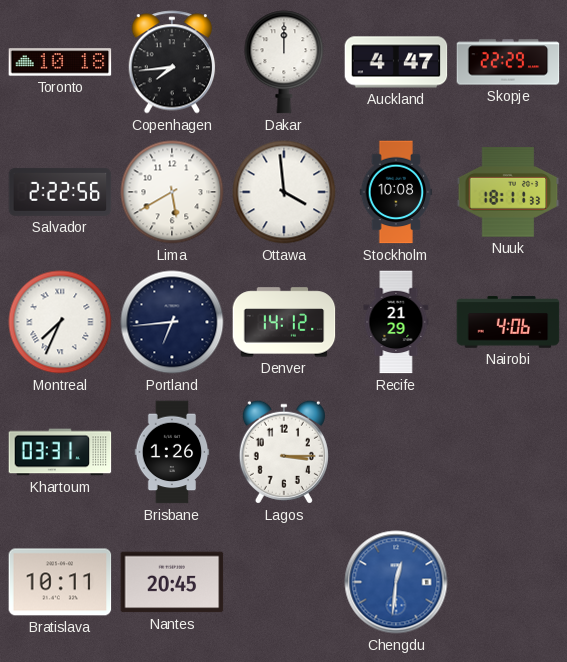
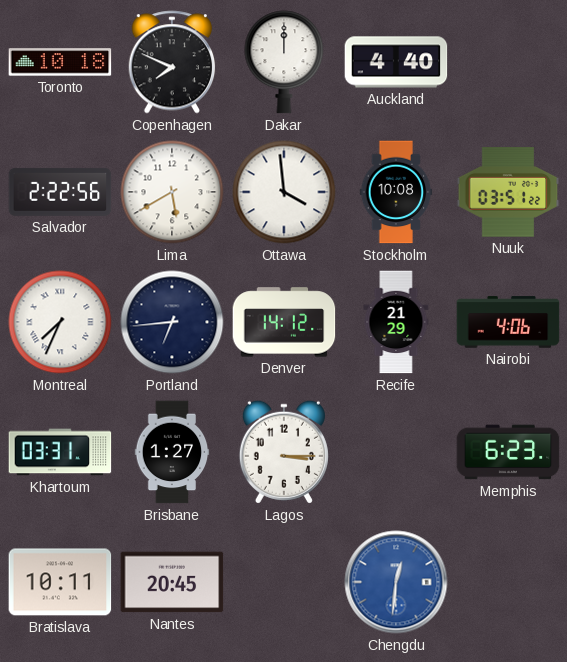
Copenhagen: 7:44 -> 7:49
Auckland: 4:47 -> 4:40
Skopje: 22:29 -> none
Nuuk: 18:11 -> 03:51
Brisbane: 1:26 -> 1:27
Memphis: none -> 6:23
